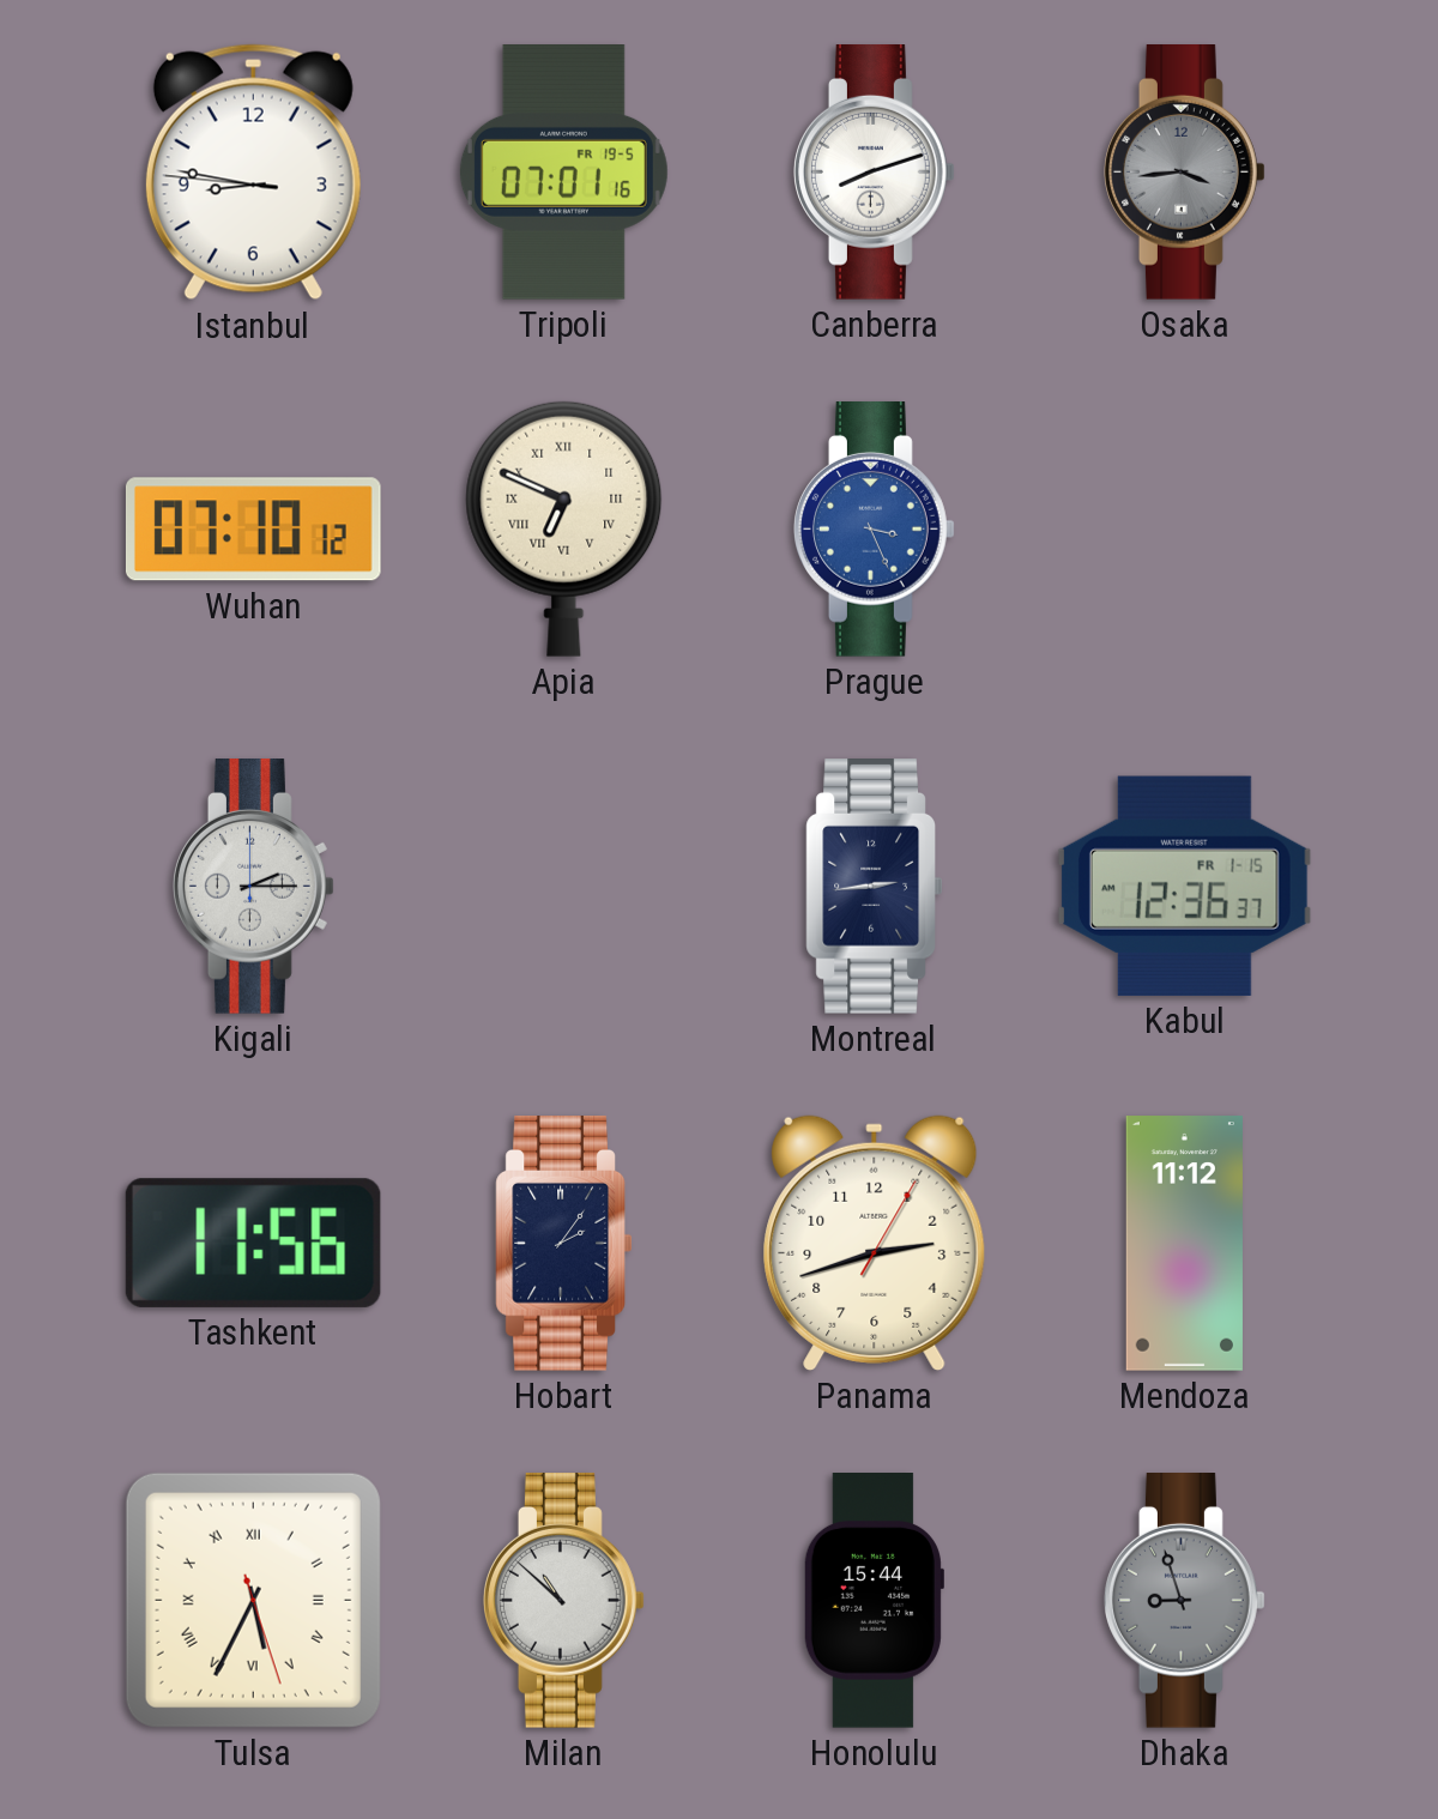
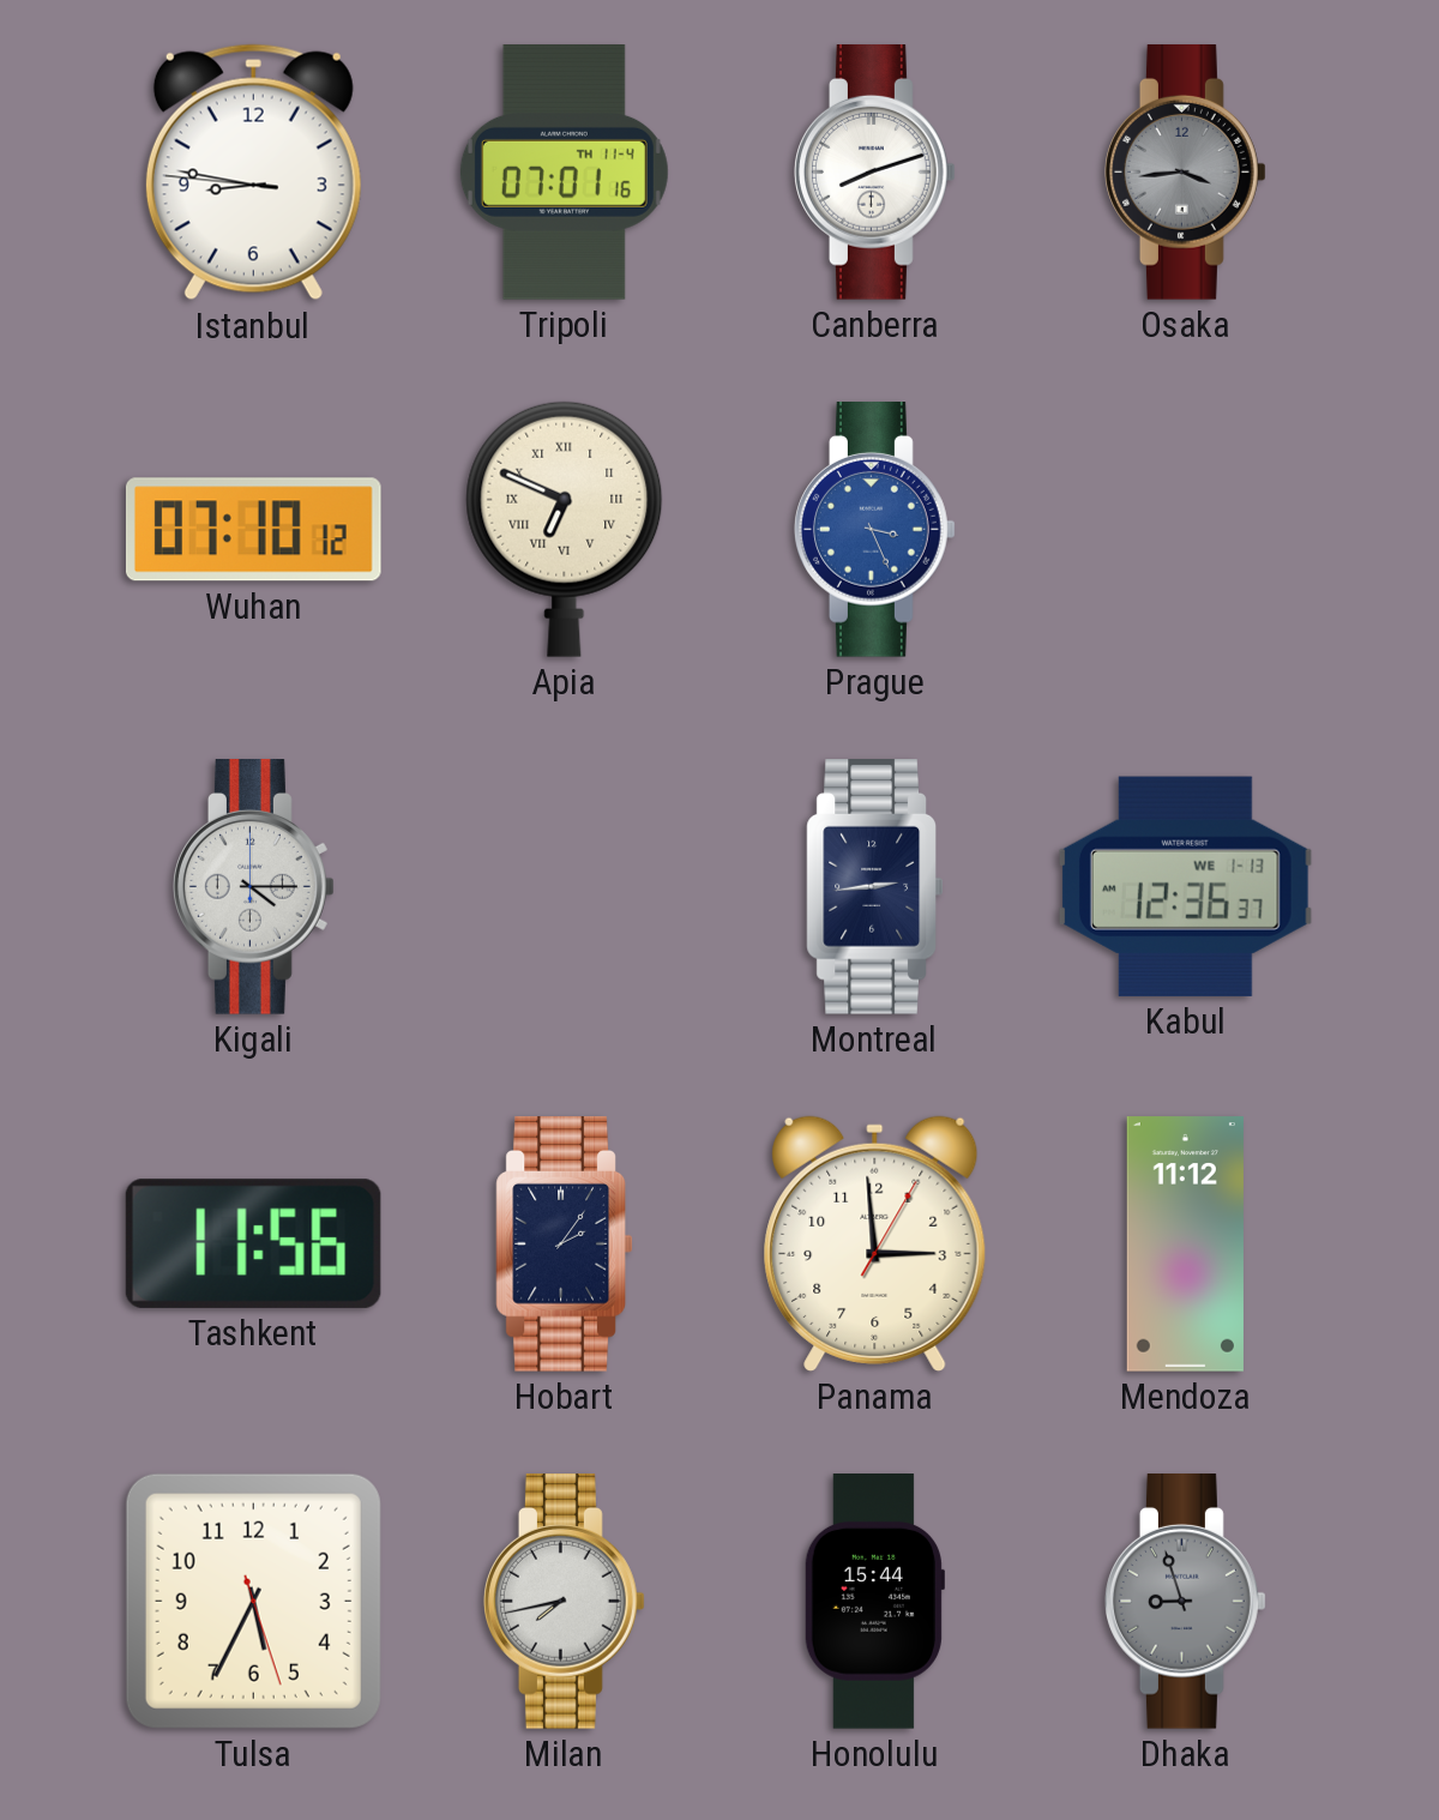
Tripoli date: FR 19-5 -> TH 11-4
Kigali: 2:15 -> 4:15
Kabul date: FR 1-15 -> WE 1-13
Panama: 2:42 -> 2:59
Tulsa numerals: Roman -> Arabic
Milan: 10:52 -> 7:43
